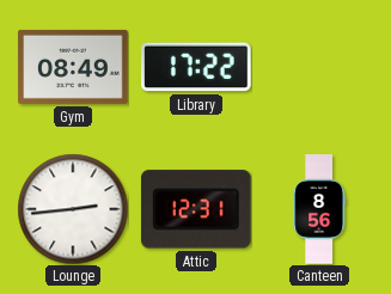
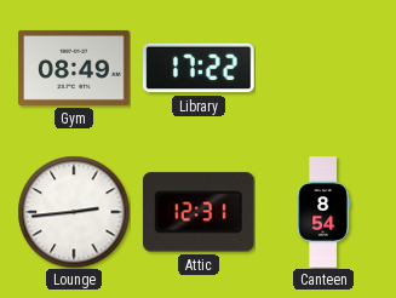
Canteen: 8:56 -> 8:54
